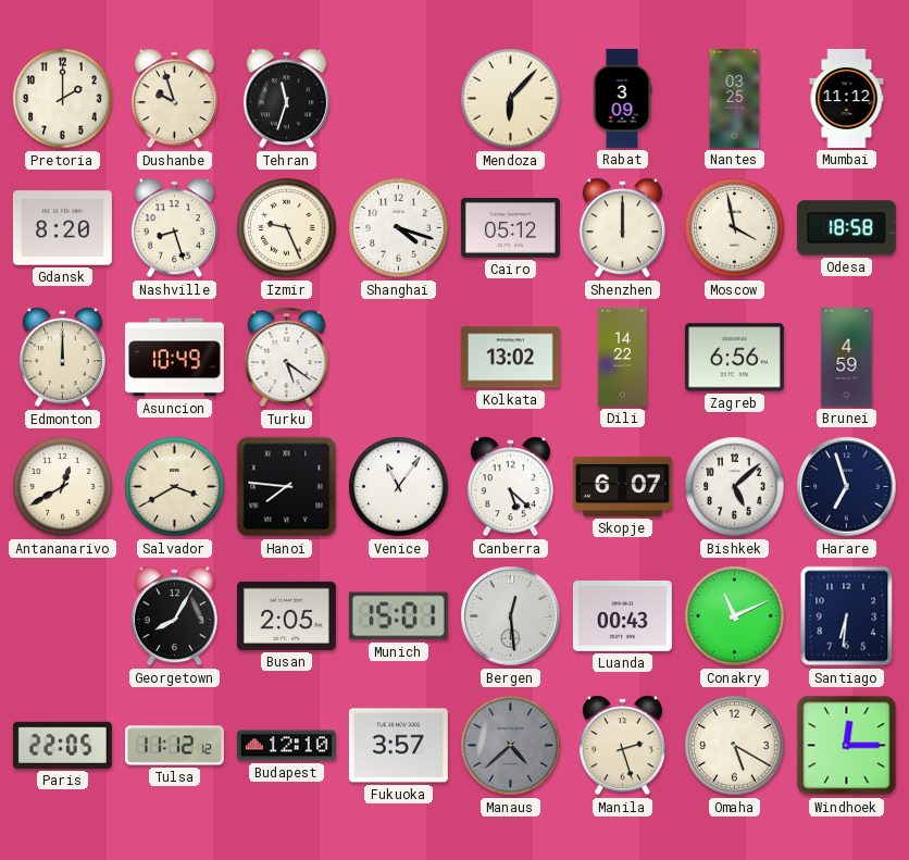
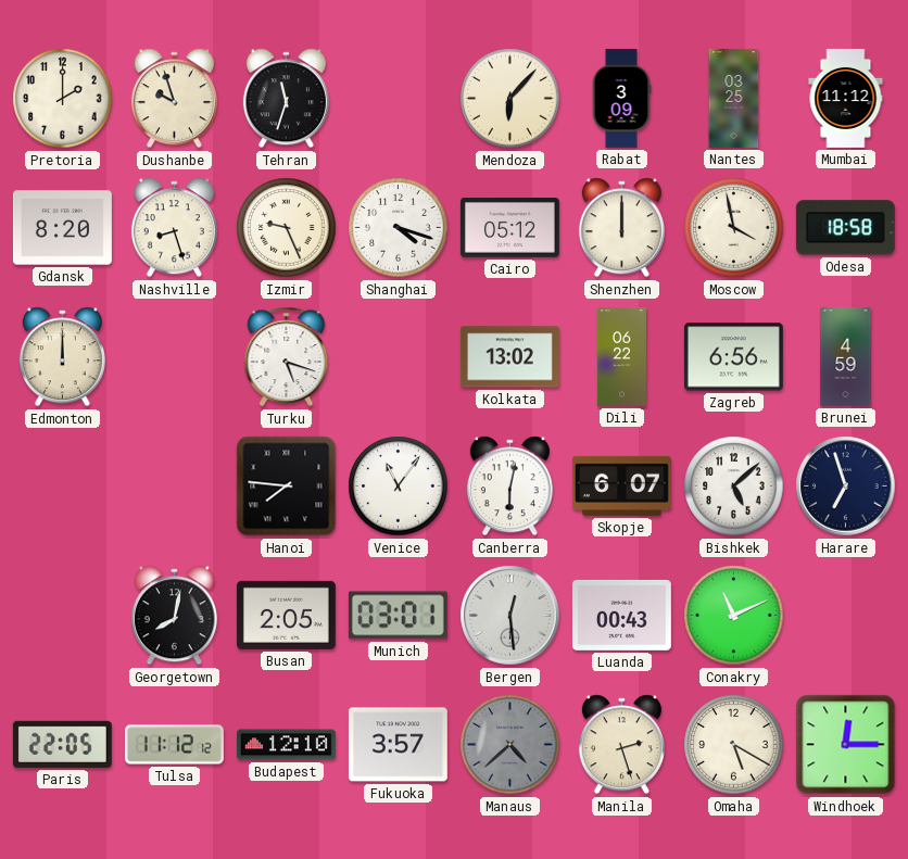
Asuncion: 10:49 -> none
Turku: 5:21 -> 5:18
Dili: 14:22 -> 06:22
Antananarivo: 12:40 -> none
Salvador: 3:40 -> none
Canberra: 5:22 -> 6:02
Georgetown: 8:05 -> 8:02
Munich: 15:01 -> 03:01
Santiago: 6:31 -> none
